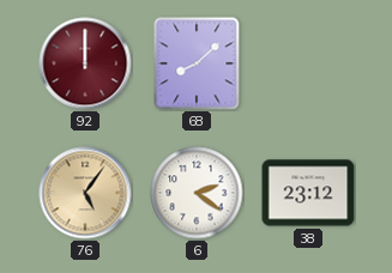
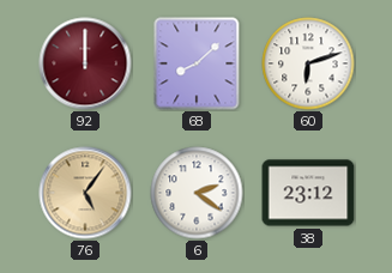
60: none -> 6:12
